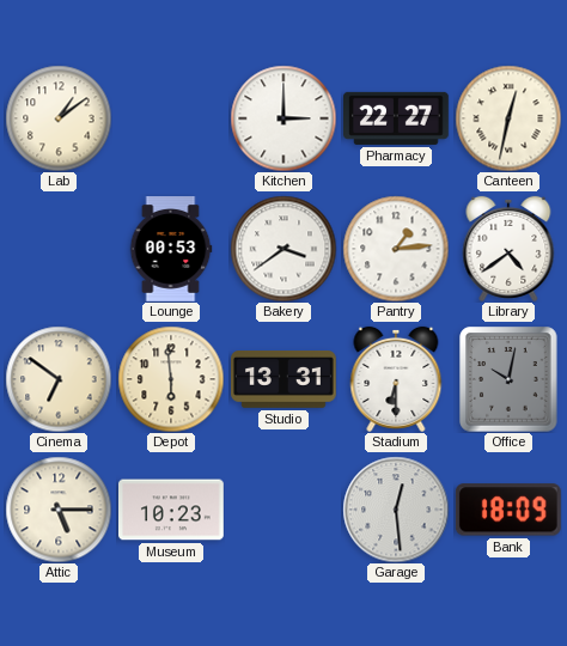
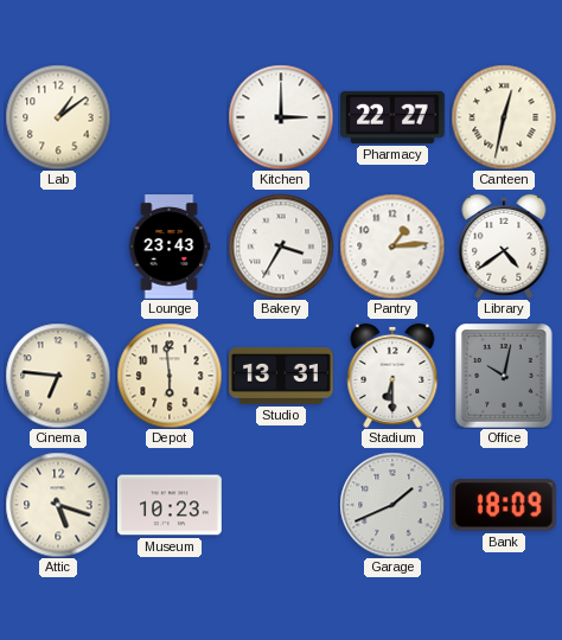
Lounge: 00:53 -> 23:43
Bakery: 3:39 -> 3:35
Cinema: 6:51 -> 6:46
Attic: 5:15 -> 5:18
Garage: 12:29 -> 1:41
